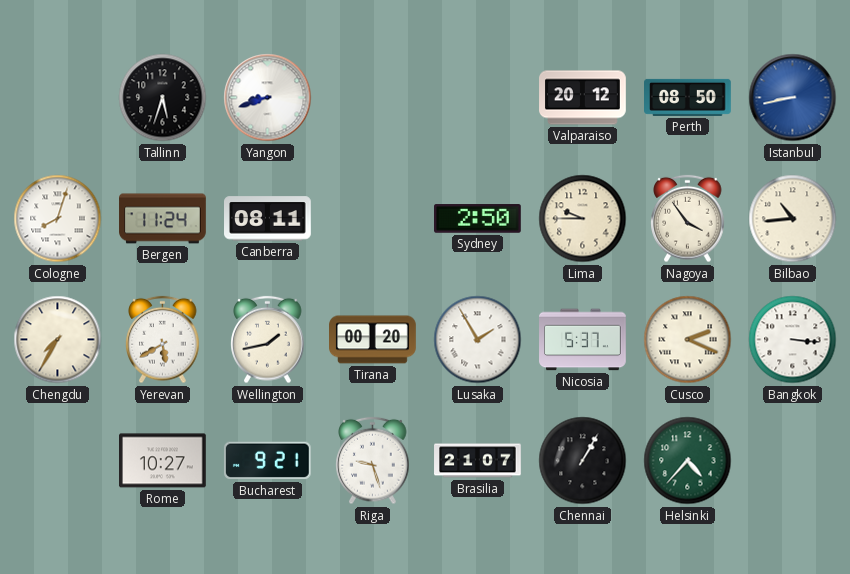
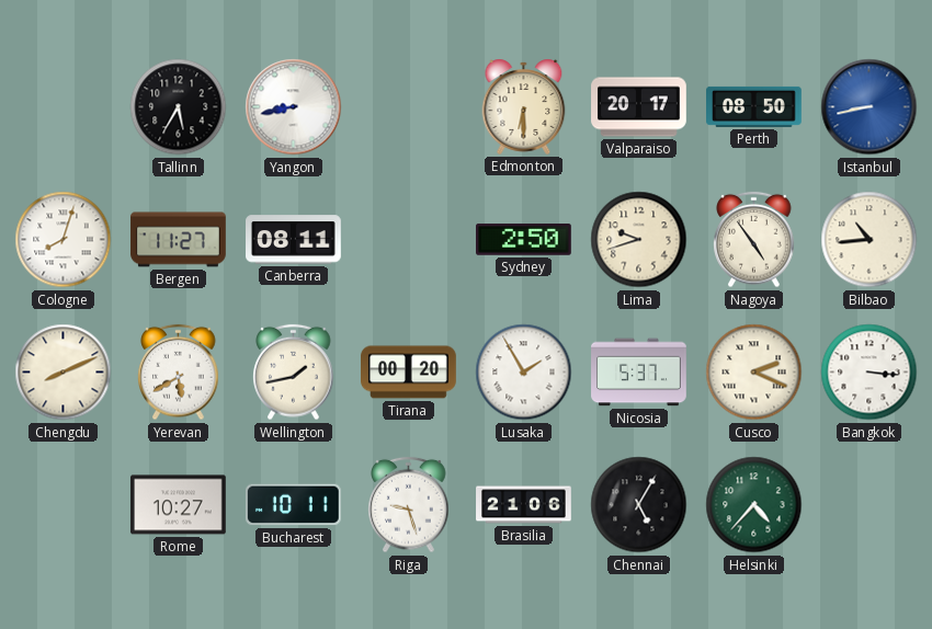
Tallinn: 5:33 -> 5:35
Yangon: 8:42 -> 8:43
Edmonton: none -> 6:30
Valparaiso: 20:12 -> 20:17
Bergen: 11:24 -> 11:27
Lima: 9:45 -> 9:42
Nagoya: 3:54 -> 4:54
Chengdu: 7:35 -> 8:11
Bucharest: 9:21 -> 10:11
Brasilia: 21:07 -> 21:06
Chennai: 1:05 -> 5:05
